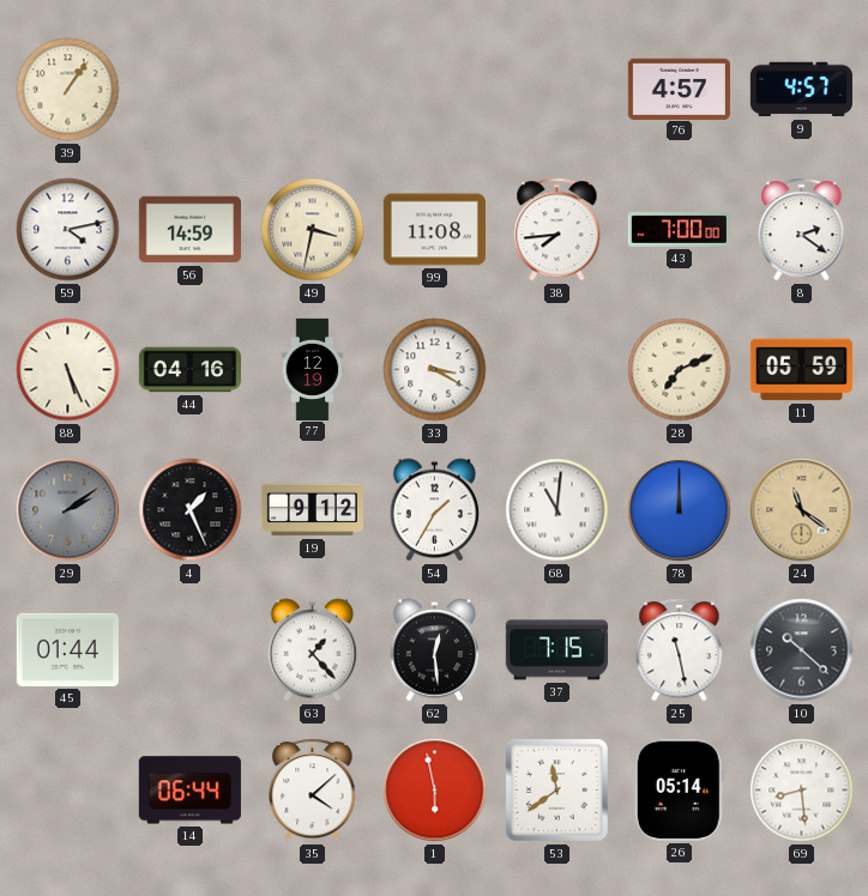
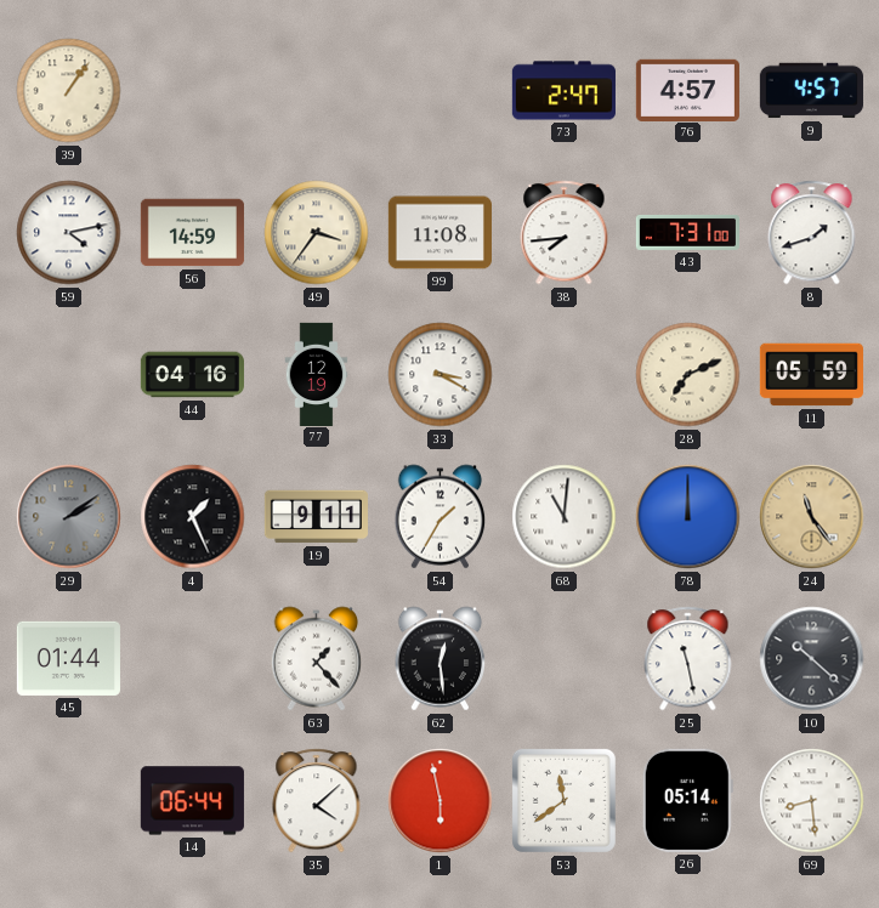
73: none -> 2:47
49: 3:32 -> 3:36
43: 7:00 -> 7:31
8: 2:21 -> 1:42
88: 5:26 -> none
19: 9:12 -> 9:11
24: 11:21 -> 11:24
37: 7:15 -> none
